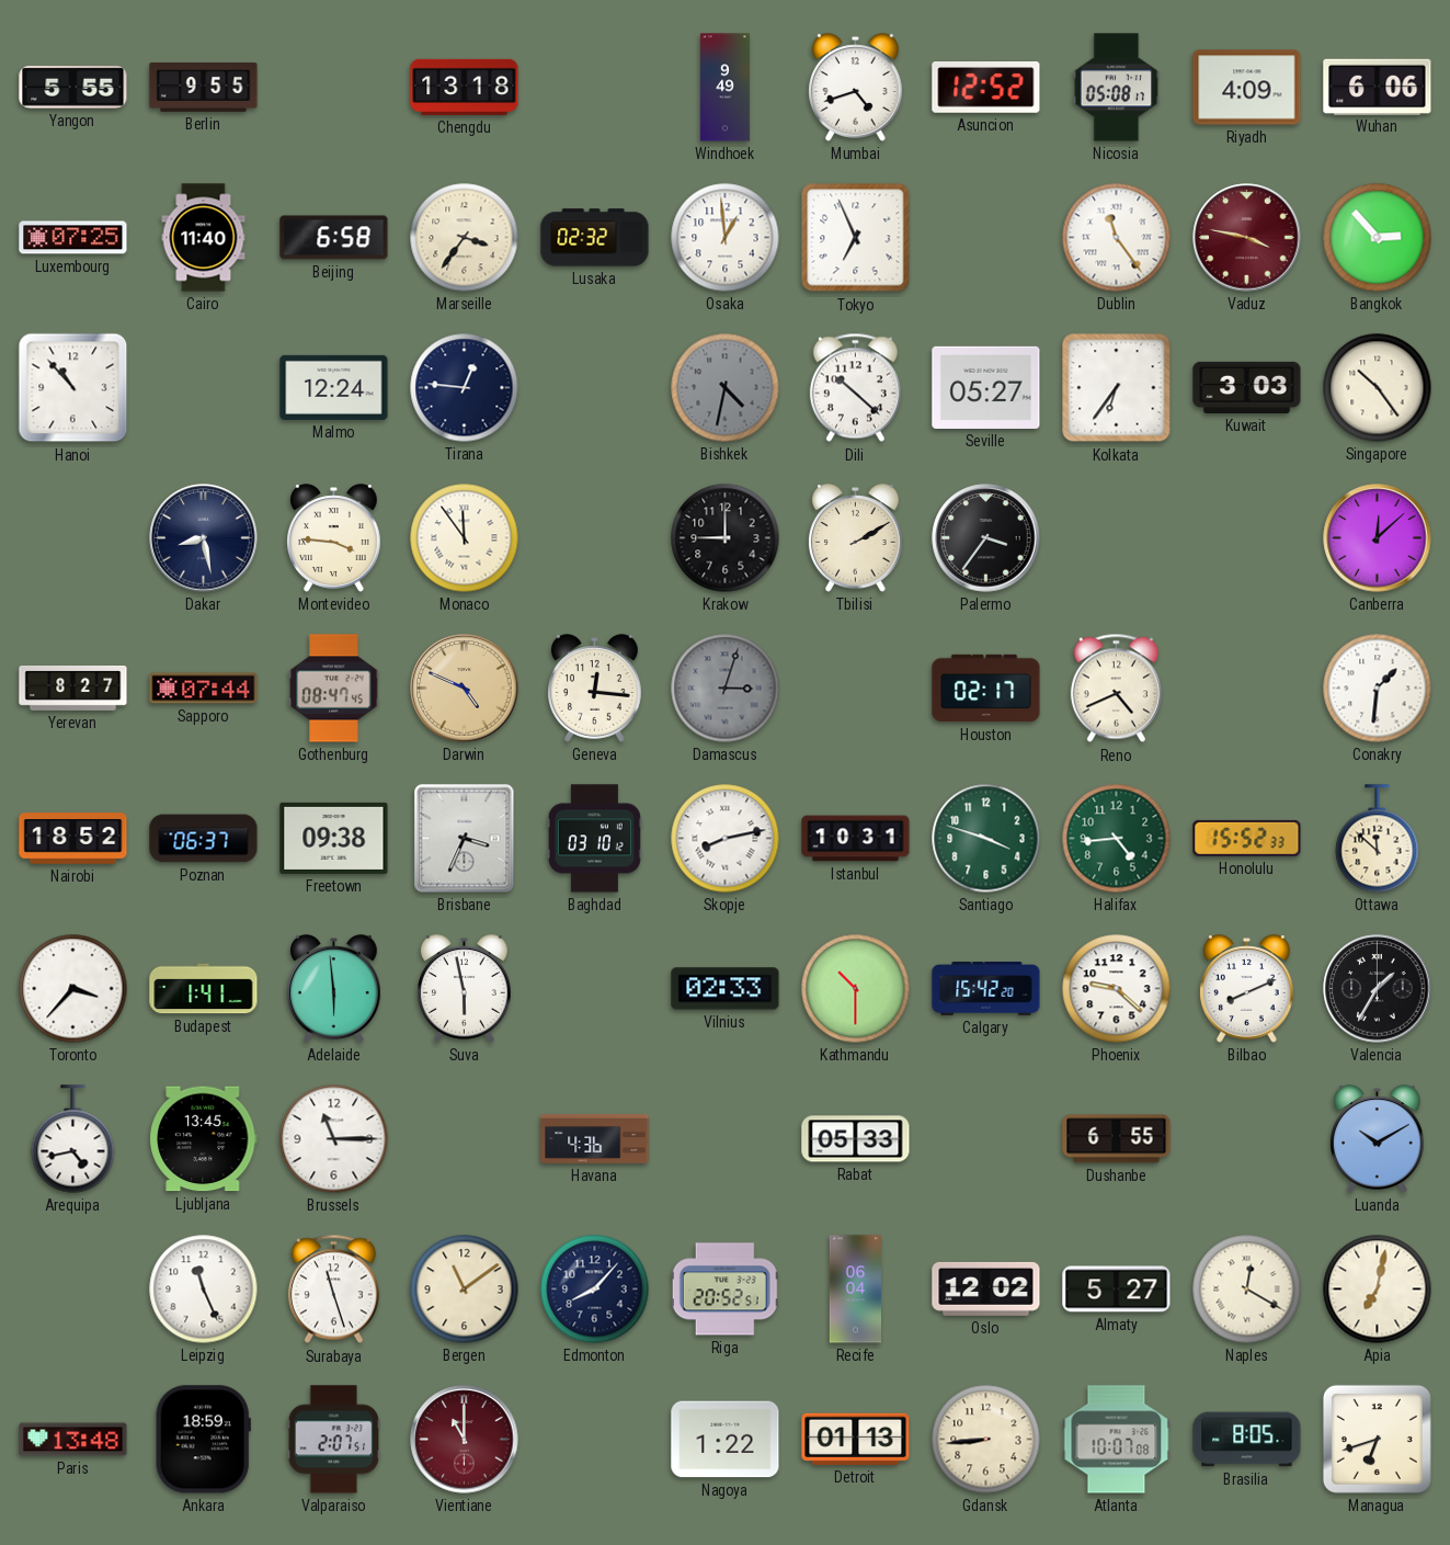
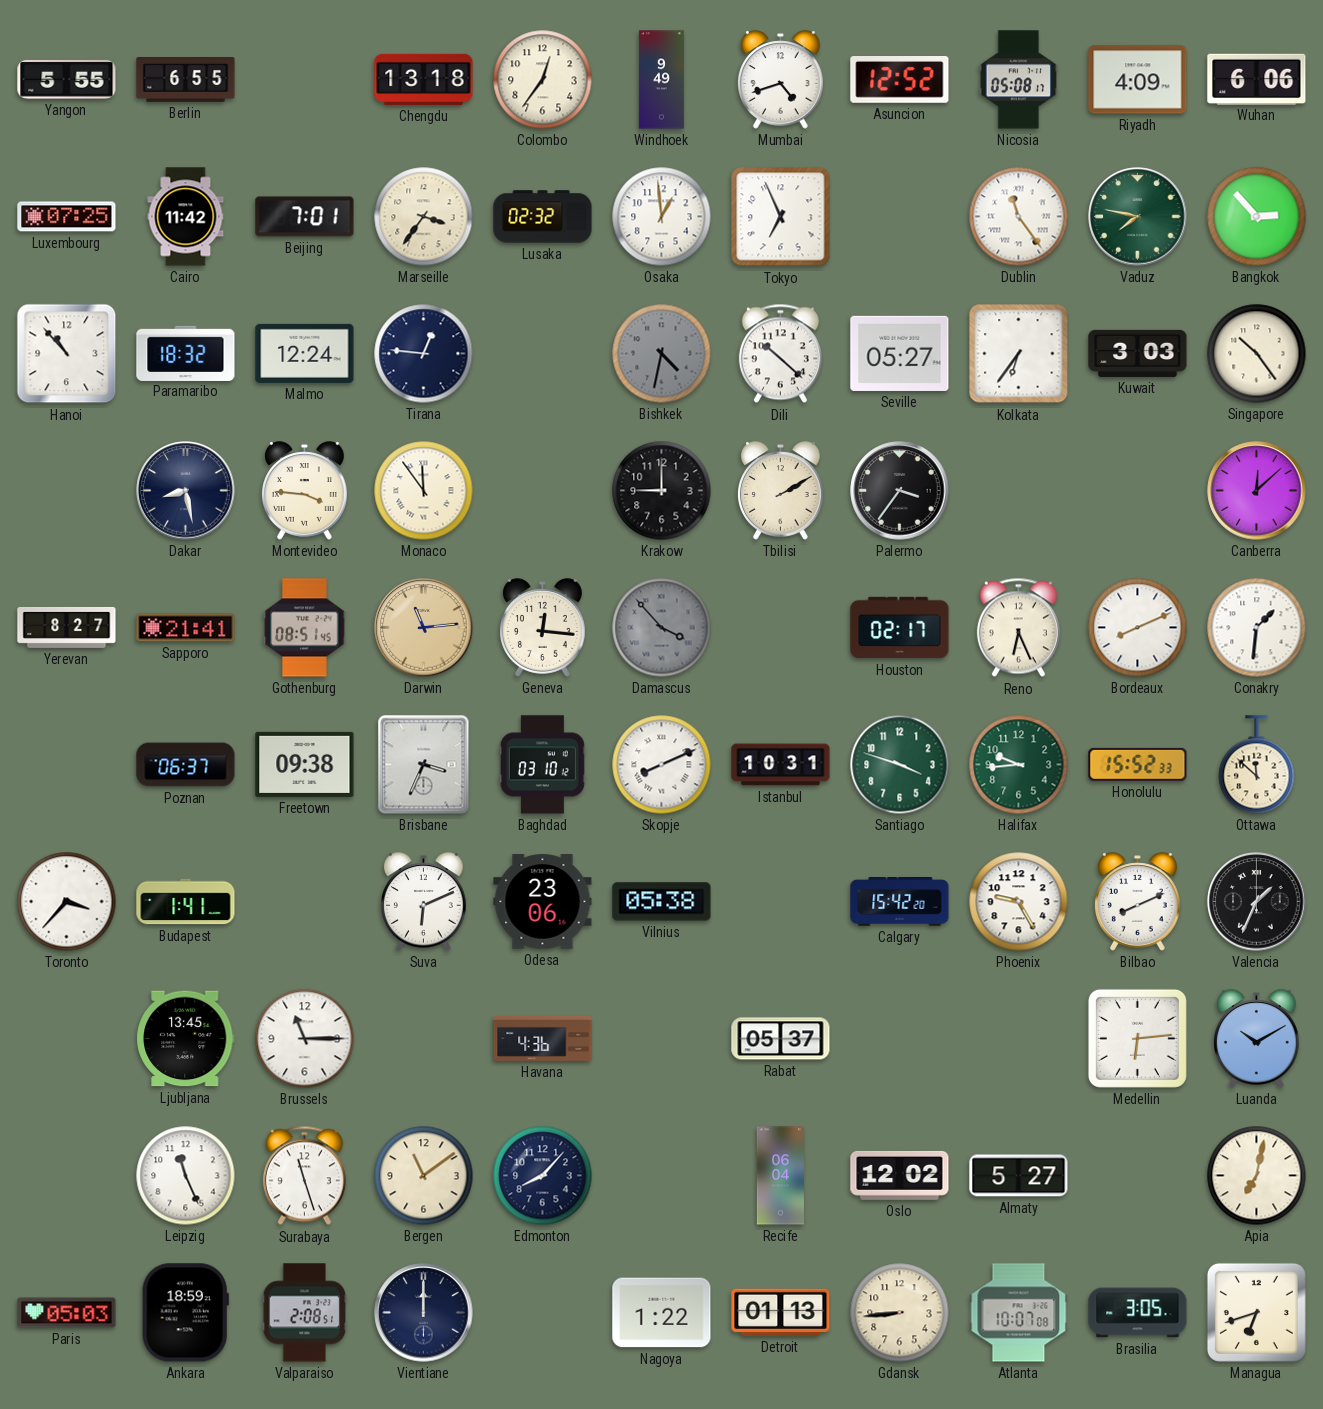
Berlin: 9:55 -> 6:55
Colombo: none -> 12:36
Cairo: 11:40 -> 11:42
Beijing: 6:58 -> 7:01
Vaduz: 3:47 -> 7:47
Vaduz dial: burgundy -> green
Paramaribo: none -> 18:32
Sapporo: 07:44 -> 21:41
Gothenburg: 08:47 -> 08:51
Darwin: 4:49 -> 11:14
Damascus: 3:03 -> 3:53
Reno: 4:41 -> 6:26
Bordeaux: none -> 8:11
Nairobi: 18:52 -> none
Skopje: 8:13 -> 8:11
Halifax: 4:44 -> 9:44
Adelaide: 5:59 -> none
Suva: 5:58 -> 6:11
Odesa: none -> 23:06
Vilnius: 02:33 -> 05:38
Kathmandu: 10:30 -> none
Phoenix: 9:22 -> 9:25
Valencia: 1:35 -> 1:34
Arequipa: 4:43 -> none
Rabat: 05:33 -> 05:37
Dushanbe: 6:55 -> none
Medellin: none -> 6:14
Riga: 20:52 -> none
Naples: 12:20 -> none
Paris: 13:48 -> 05:03
Valparaiso: 2:07 -> 2:08
Vientiane: 11:00 -> 12:00
Vientiane dial: burgundy -> navy
Brasilia: 8:05 -> 3:05
